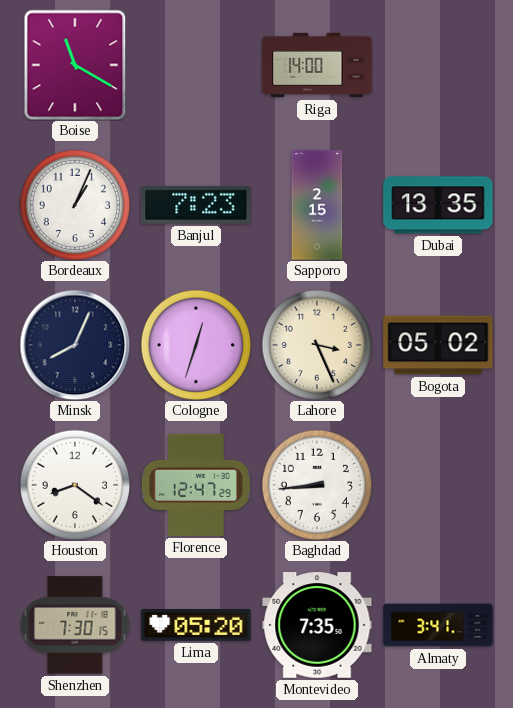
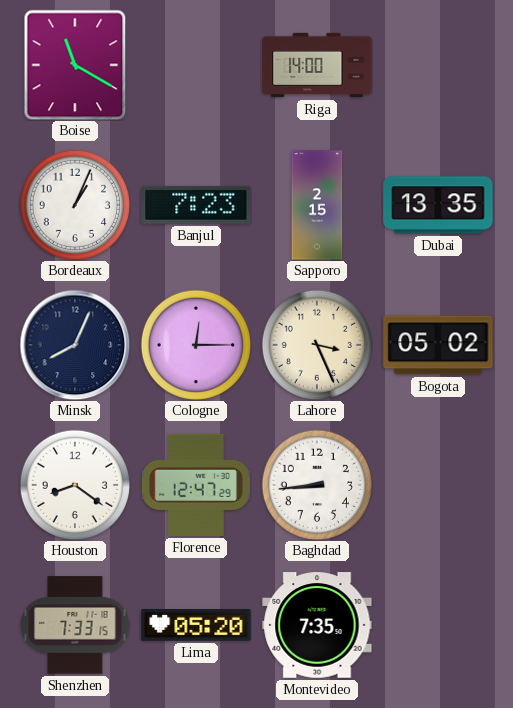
Cologne: 12:33 -> 12:15
Shenzhen: 7:30 -> 7:33
Almaty: 3:41 -> none
